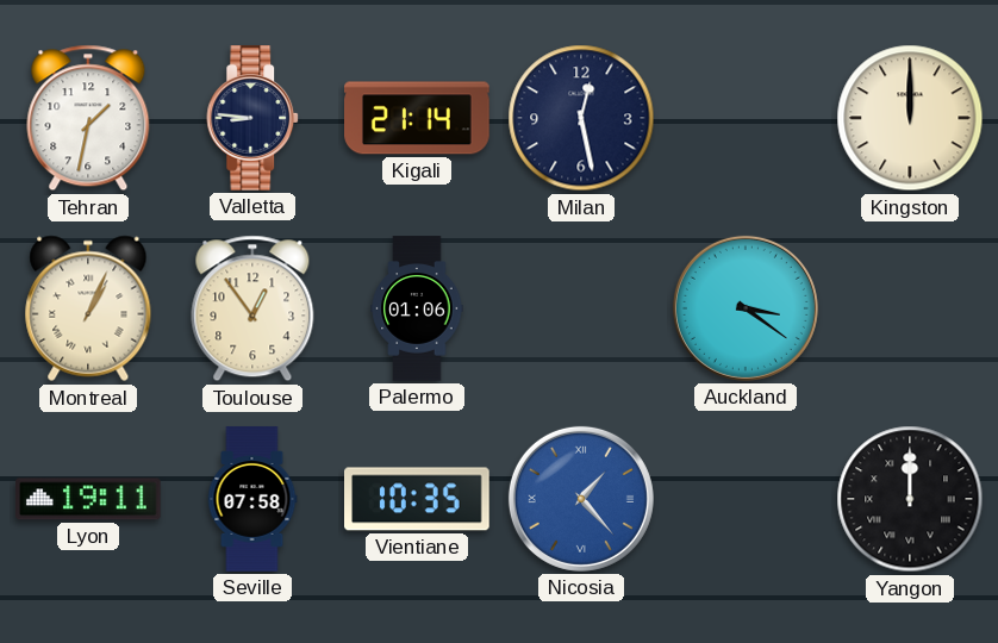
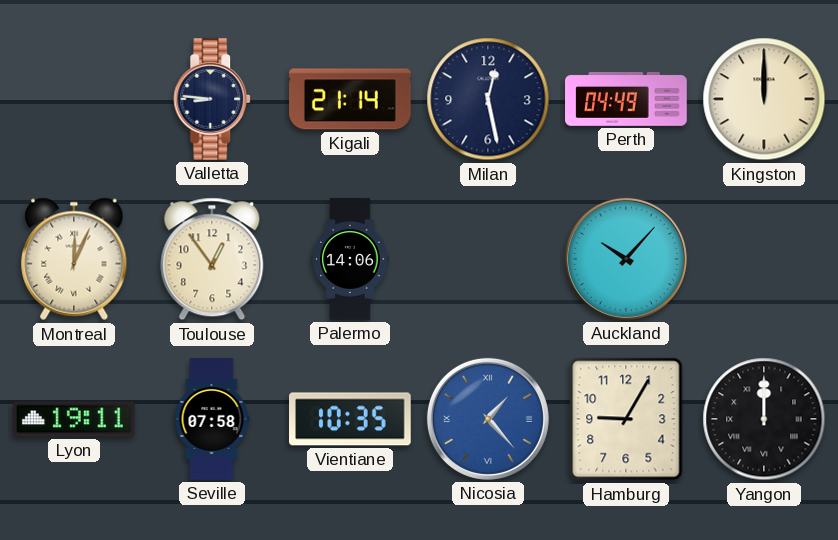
Tehran: 1:32 -> none
Perth: none -> 04:49
Montreal: 1:04 -> 12:04
Palermo: 01:06 -> 14:06
Auckland: 3:21 -> 10:07
Hamburg: none -> 9:05
